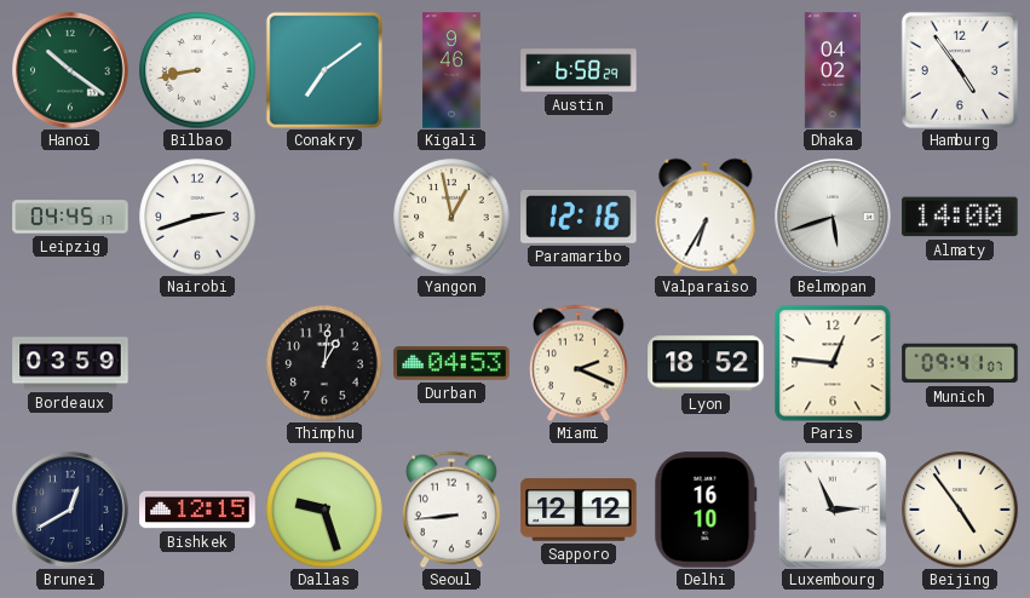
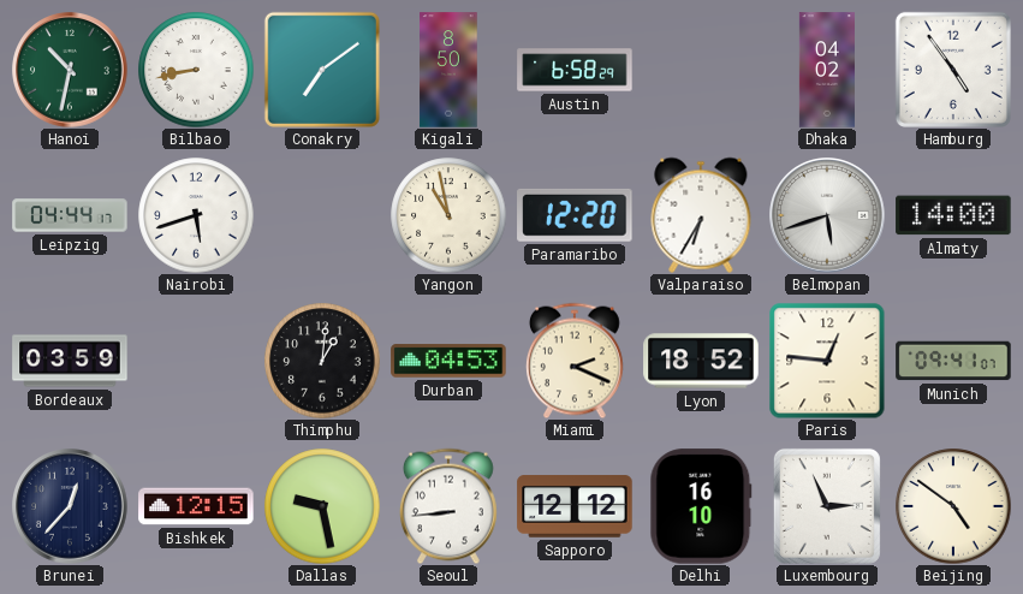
Hanoi: 10:21 -> 10:32
Kigali: 9:46 -> 8:50
Leipzig: 04:45 -> 04:44
Nairobi: 2:42 -> 5:42
Yangon: 12:58 -> 10:58
Paramaribo: 12:16 -> 12:20
Brunei: 12:40 -> 12:37
Dallas: 9:27 -> 9:28
Beijing: 4:54 -> 4:51
